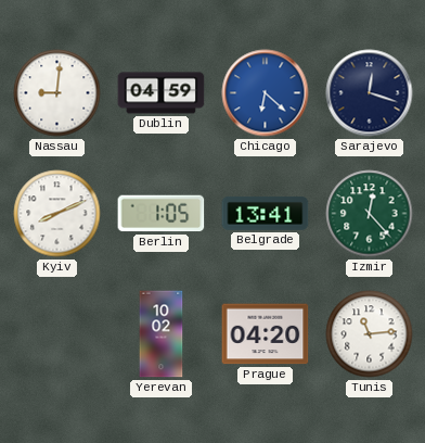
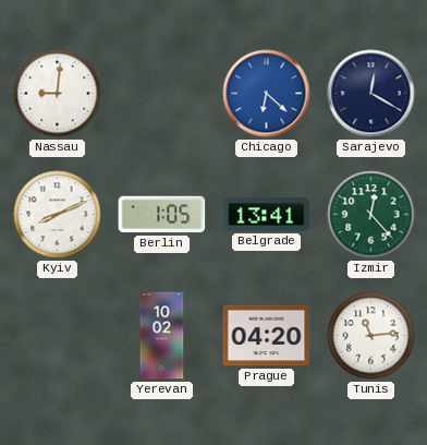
Dublin: 04:59 -> none
Sarajevo: 12:18 -> 12:20
